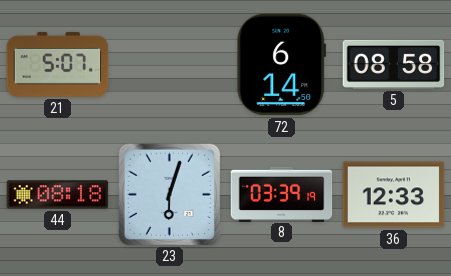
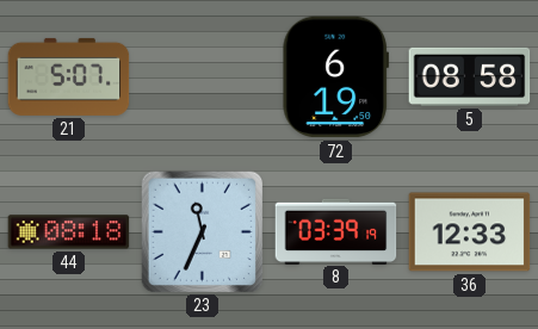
72: 6:14 -> 6:19
23: 6:03 -> 11:34
